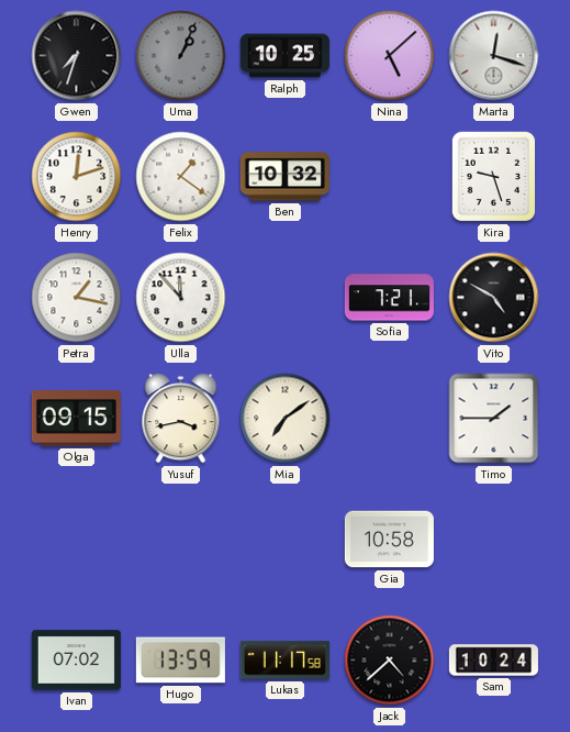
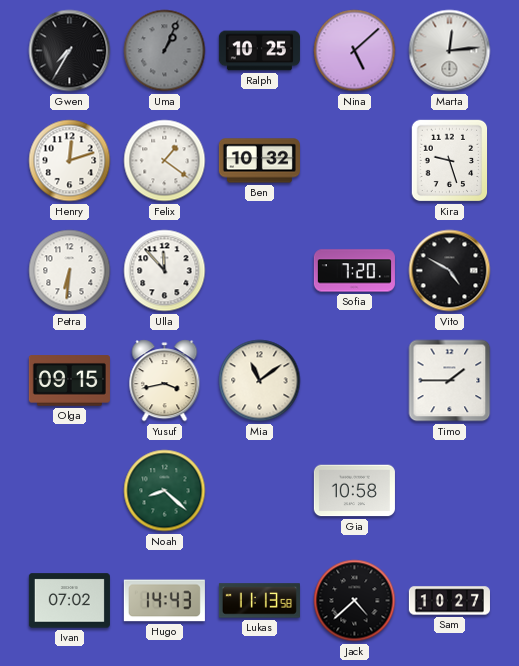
Gwen: 7:33 -> 7:35
Marta: 12:18 -> 12:14
Petra: 1:17 -> 6:31
Sofia: 7:21 -> 7:20
Mia: 7:09 -> 11:09
Noah: none -> 8:22
Hugo: 13:59 -> 14:43
Lukas: 11:17 -> 11:13
Sam: 10:24 -> 10:27
